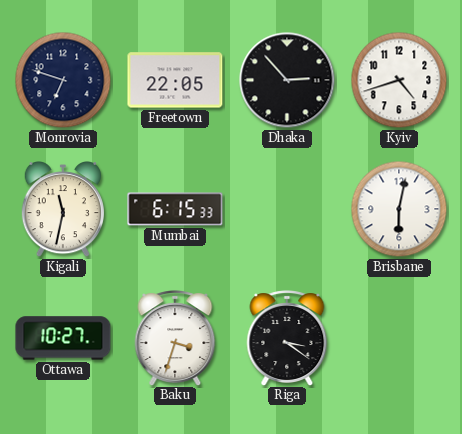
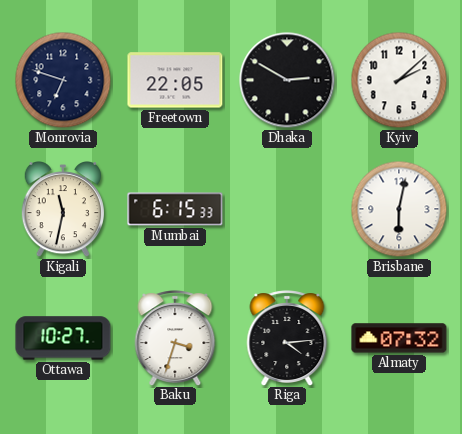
Dhaka: 2:53 -> 2:50
Kyiv: 4:42 -> 2:08
Riga: 3:21 -> 4:14
Almaty: none -> 07:32
